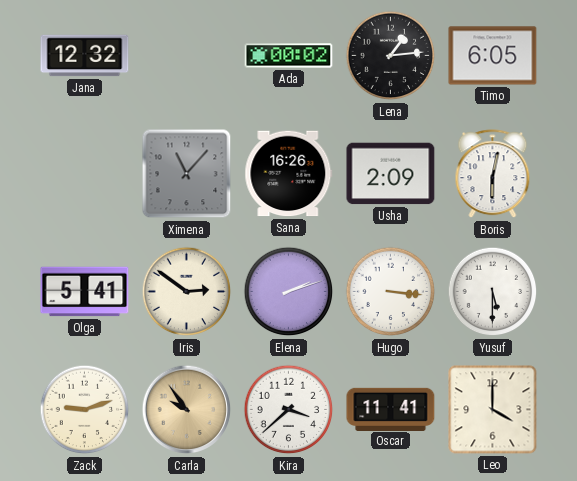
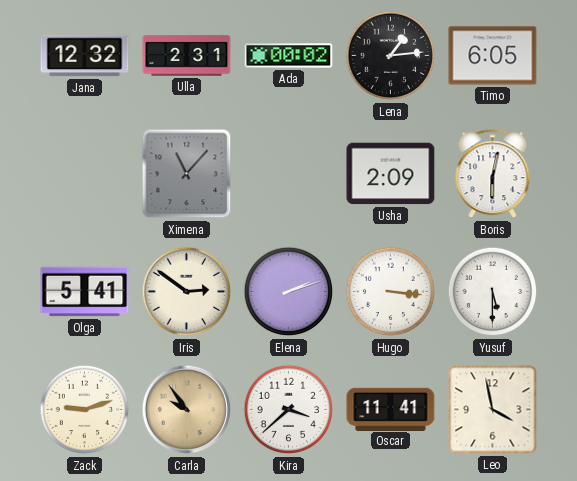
Ulla: none -> 2:31
Sana: 16:26 -> none
Leo: 4:00 -> 3:58
